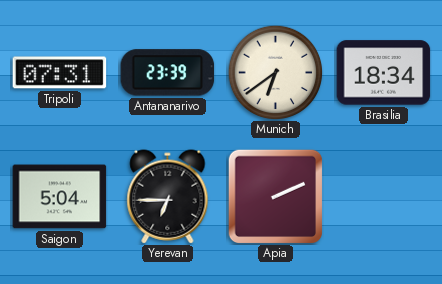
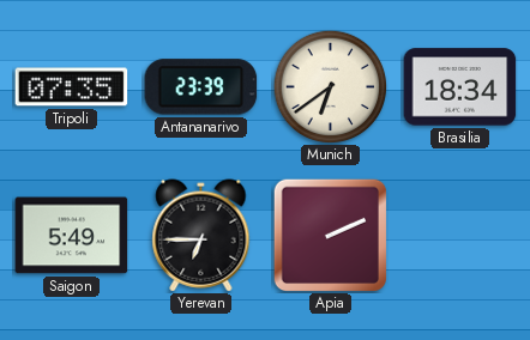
Tripoli: 07:31 -> 07:35
Saigon: 5:04 -> 5:49
